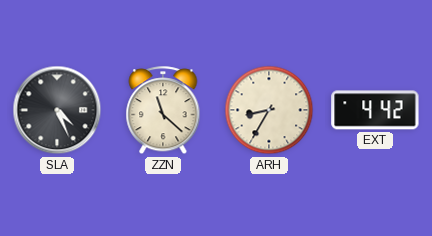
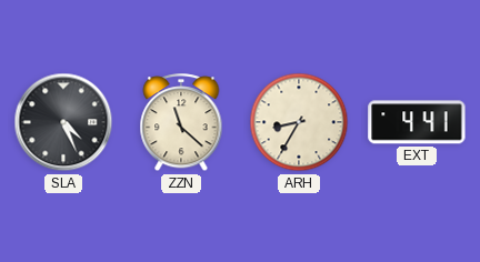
EXT: 4:42 -> 4:41
